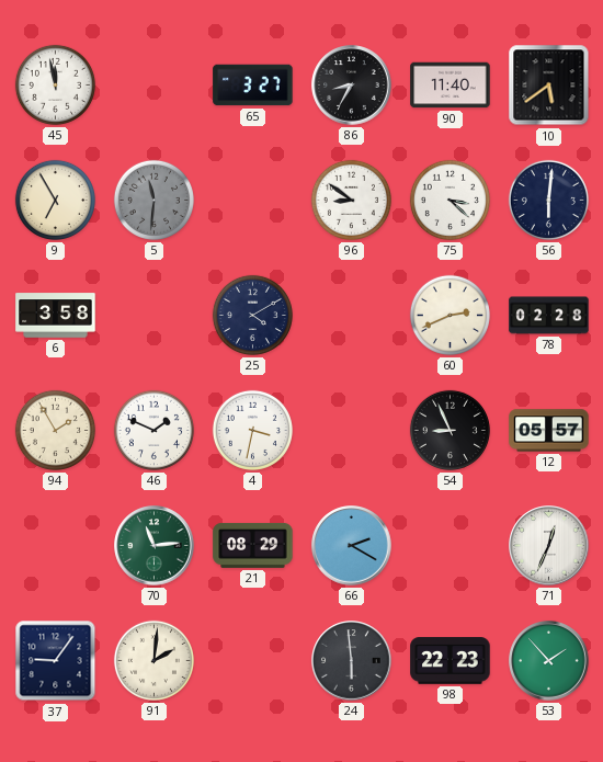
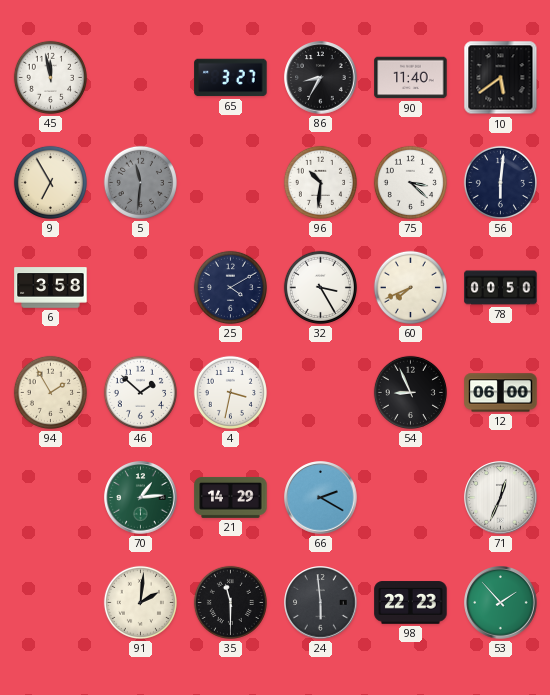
96: 8:51 -> 10:31
32: none -> 3:25
60: 2:41 -> 7:41
78: 02:28 -> 00:50
46: 1:49 -> 1:52
12: 05:57 -> 06:00
70: 11:14 -> 1:14
21: 08:29 -> 14:29
37: 9:06 -> none
35: none -> 11:30
